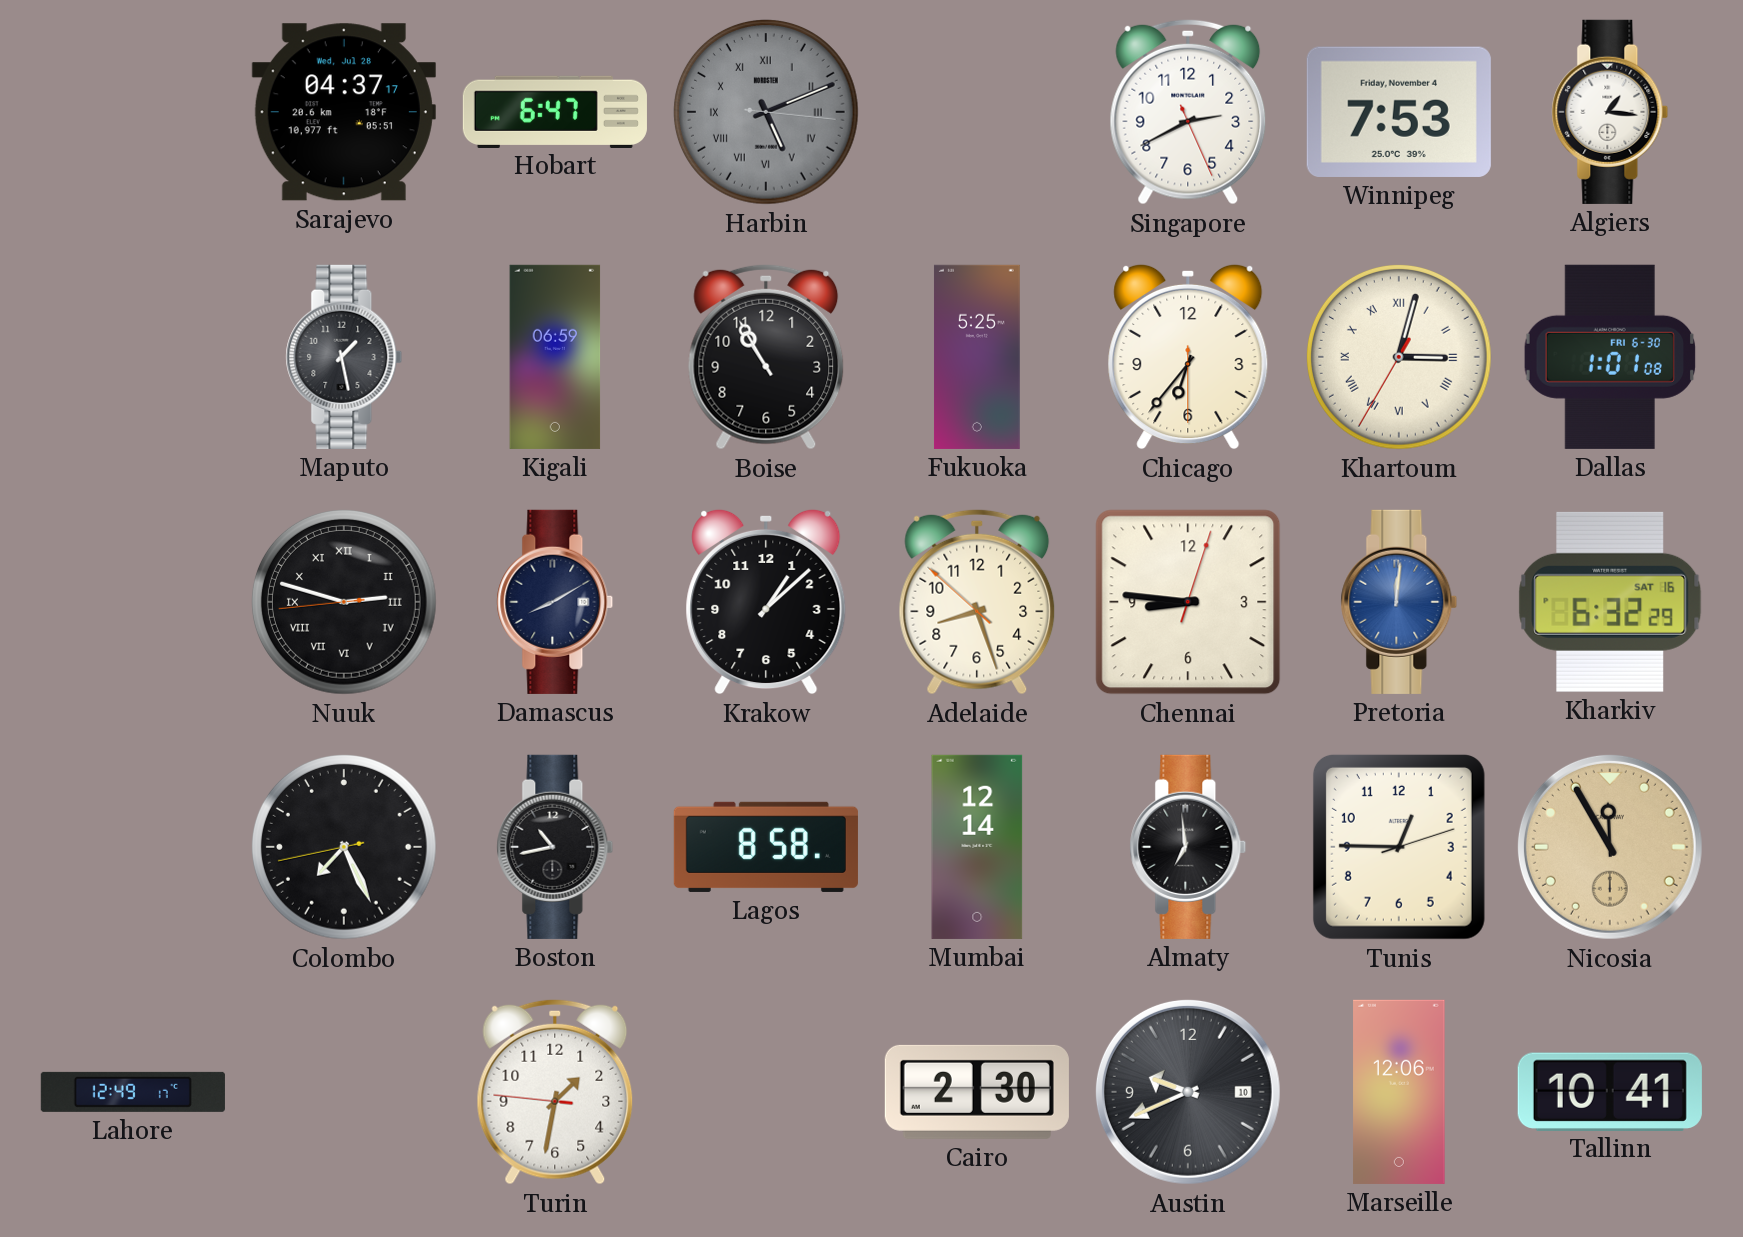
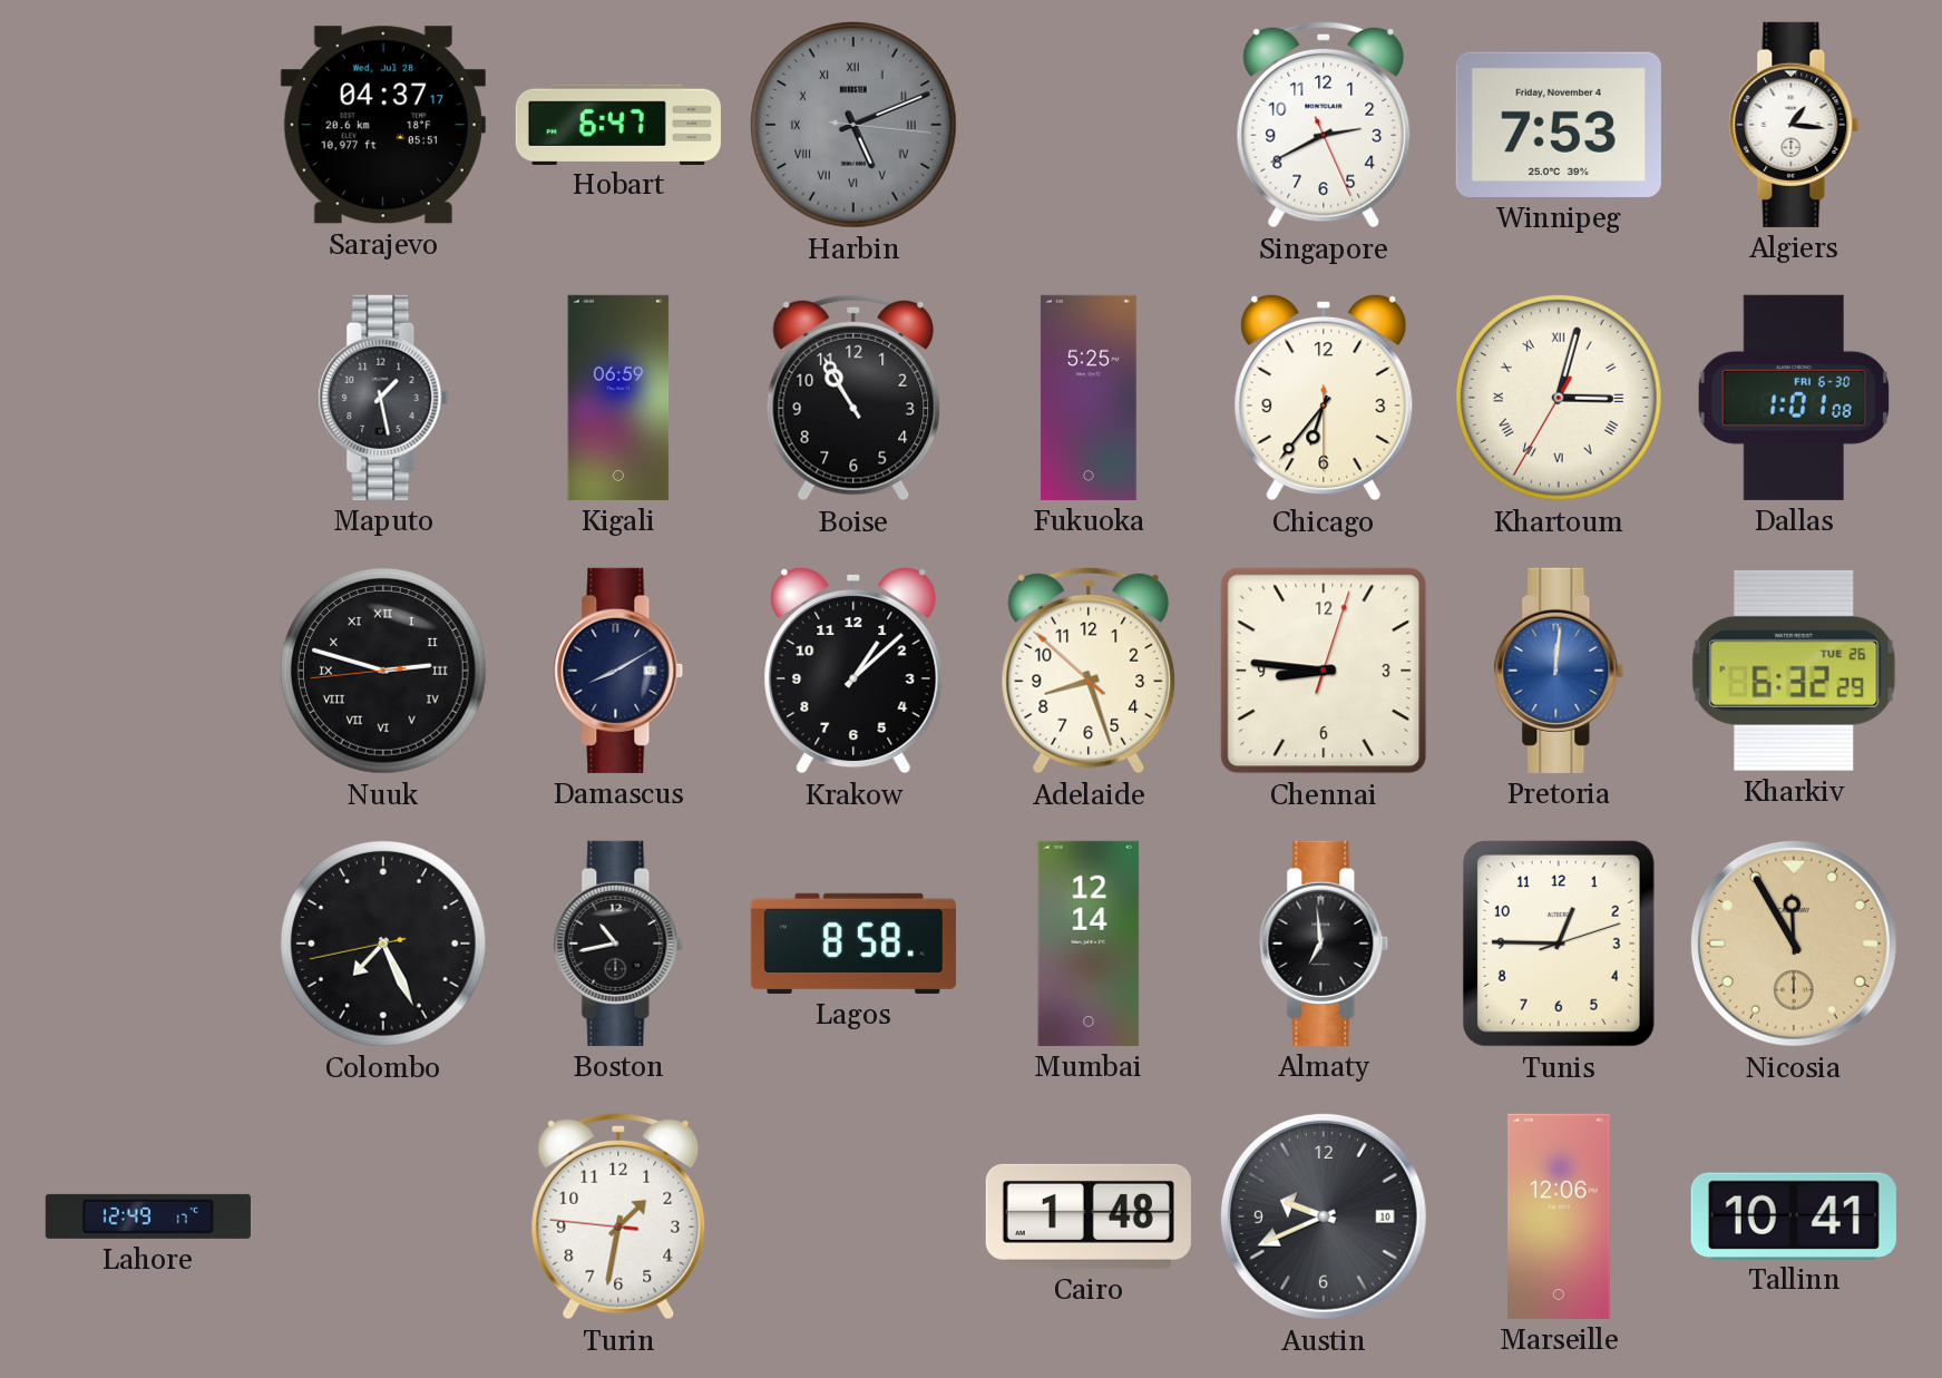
Kharkiv date: SAT 16 -> TUE 26
Cairo: 2:30 -> 1:48
